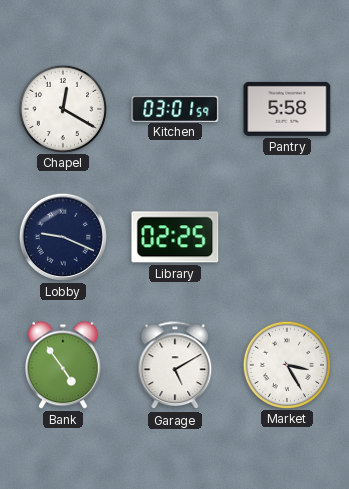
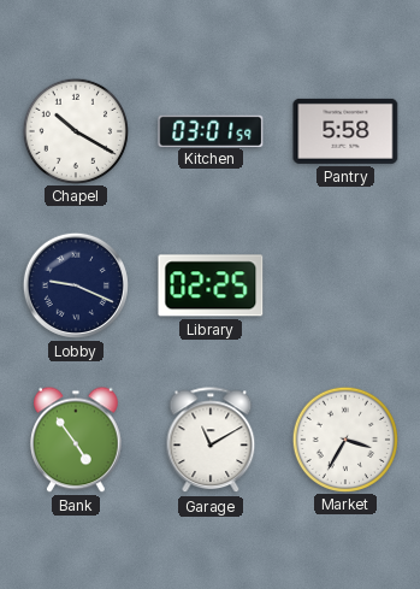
Chapel: 12:20 -> 10:20
Garage: 5:10 -> 11:10
Market: 3:25 -> 3:35
